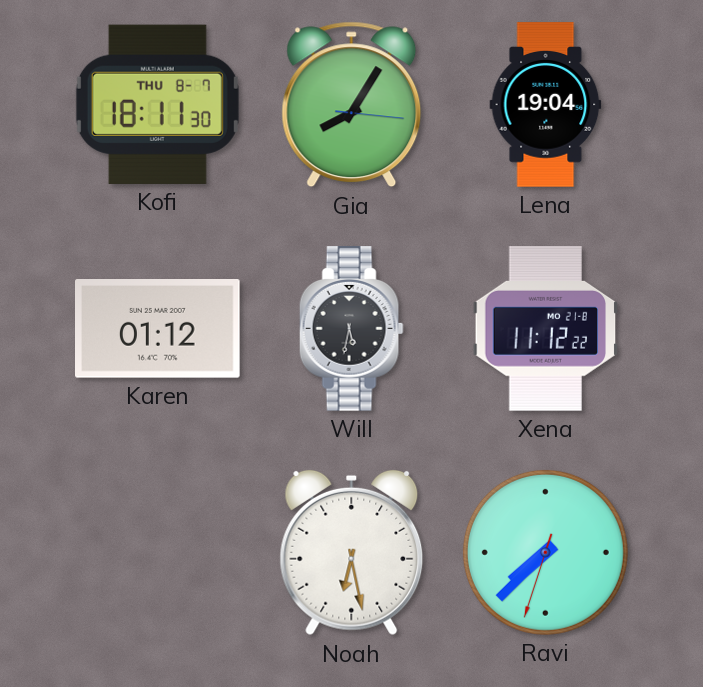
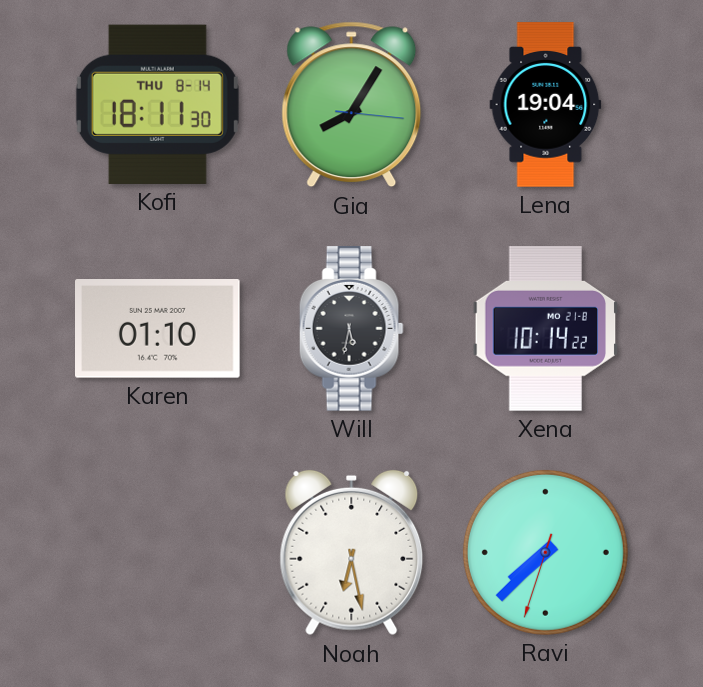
Kofi date: THU 8-7 -> THU 8-14
Karen: 01:12 -> 01:10
Xena: 11:12 -> 10:14
